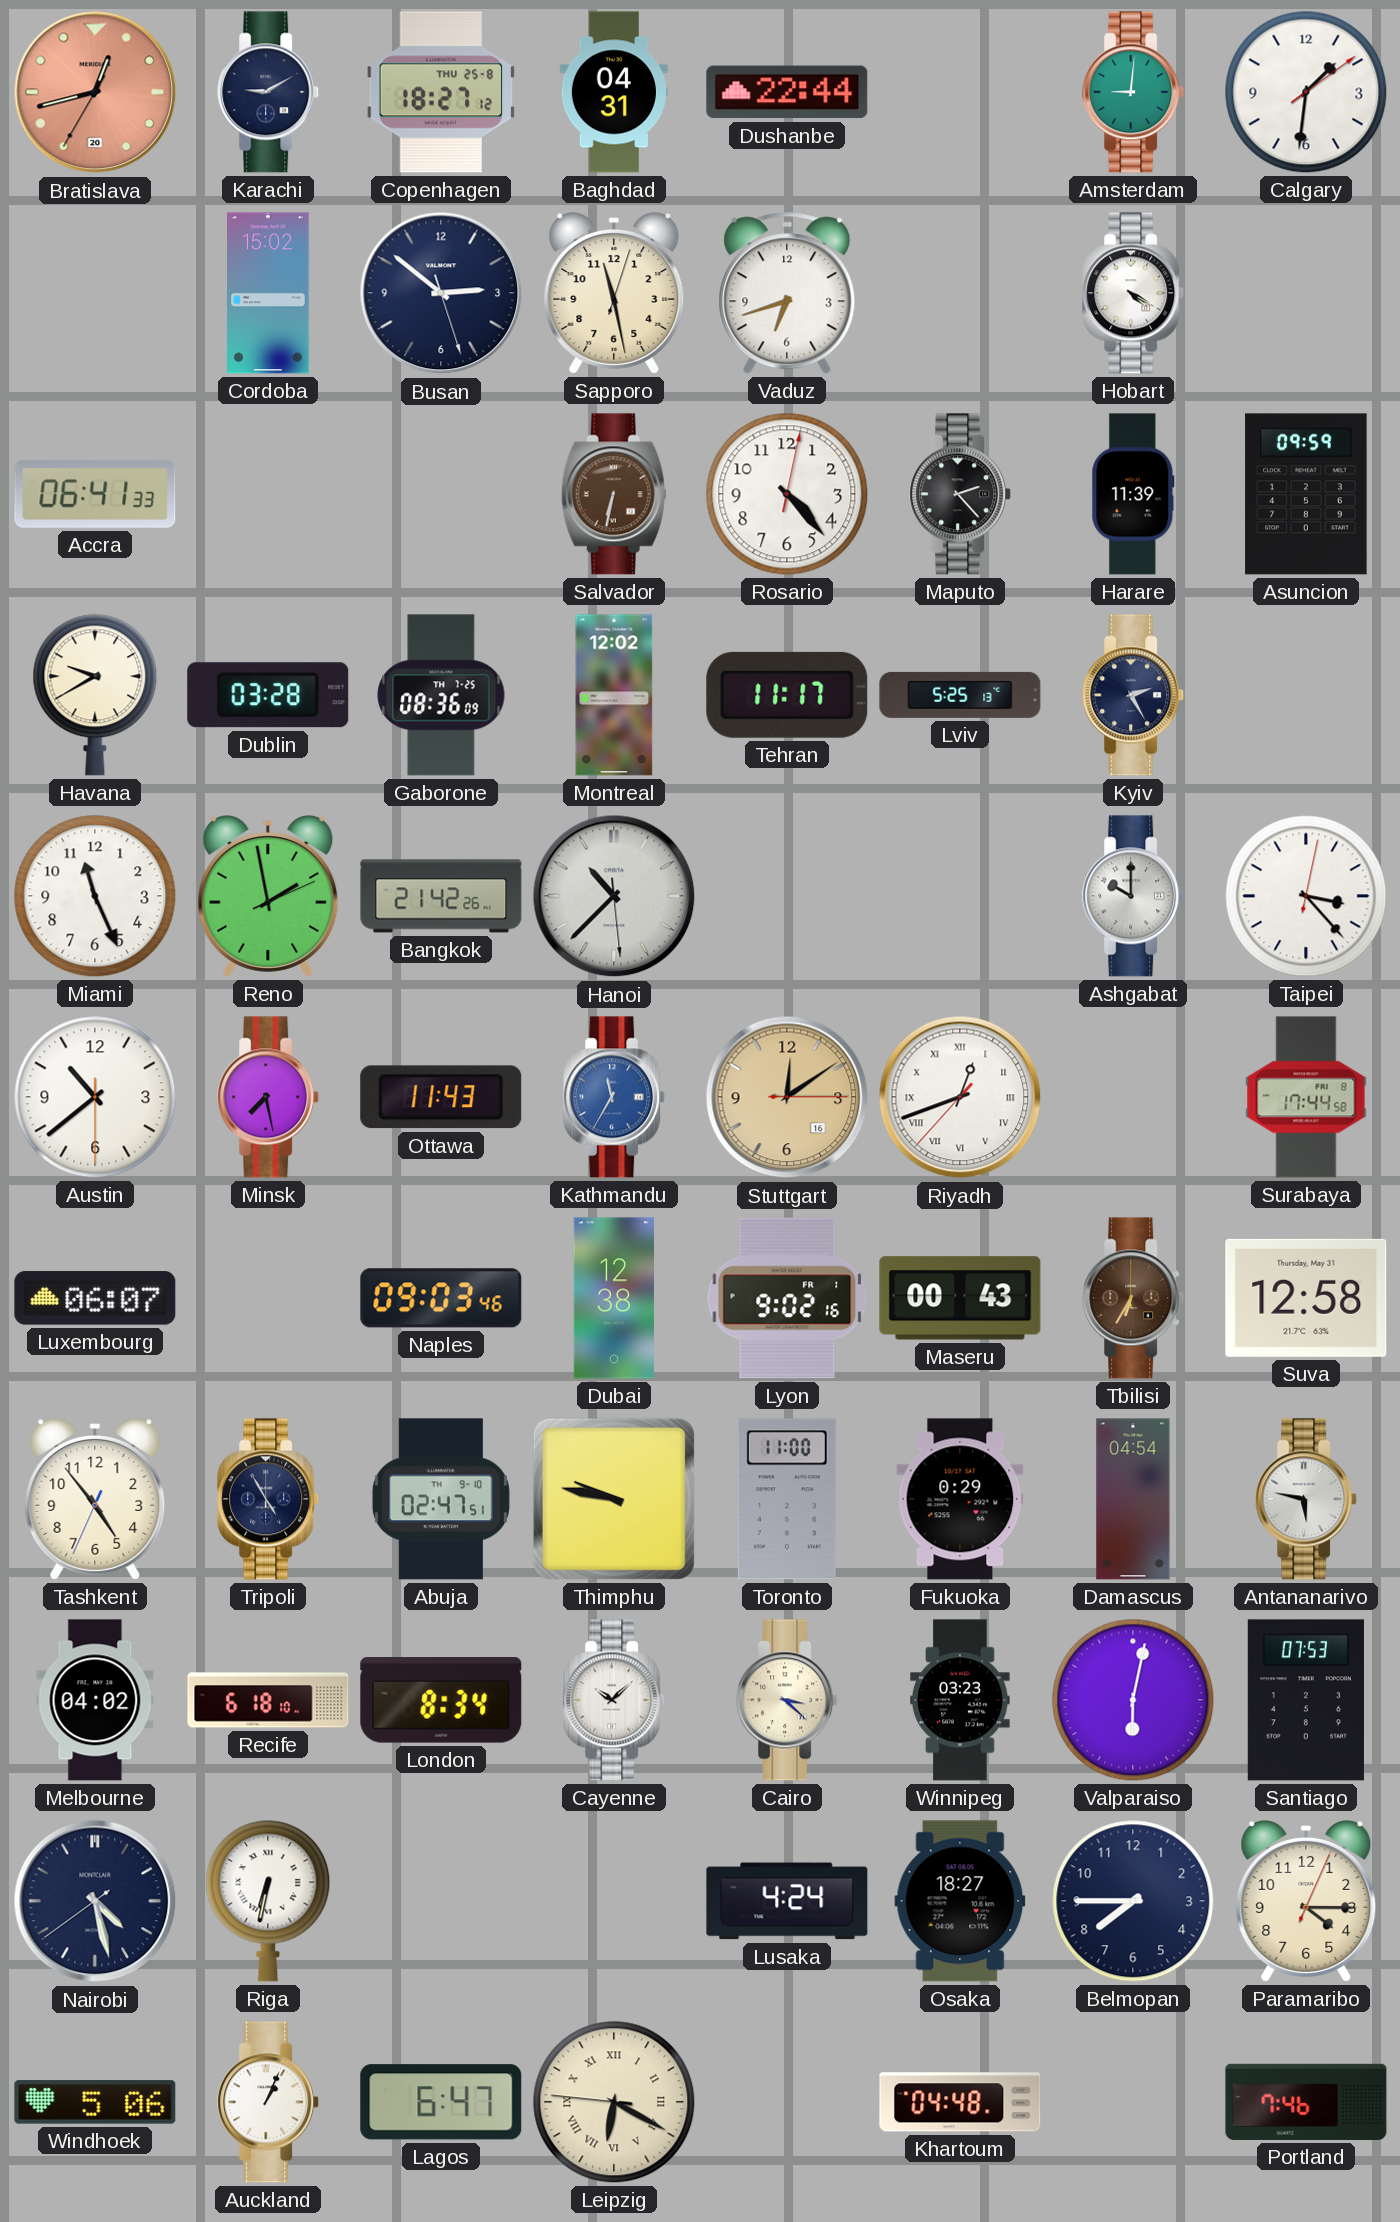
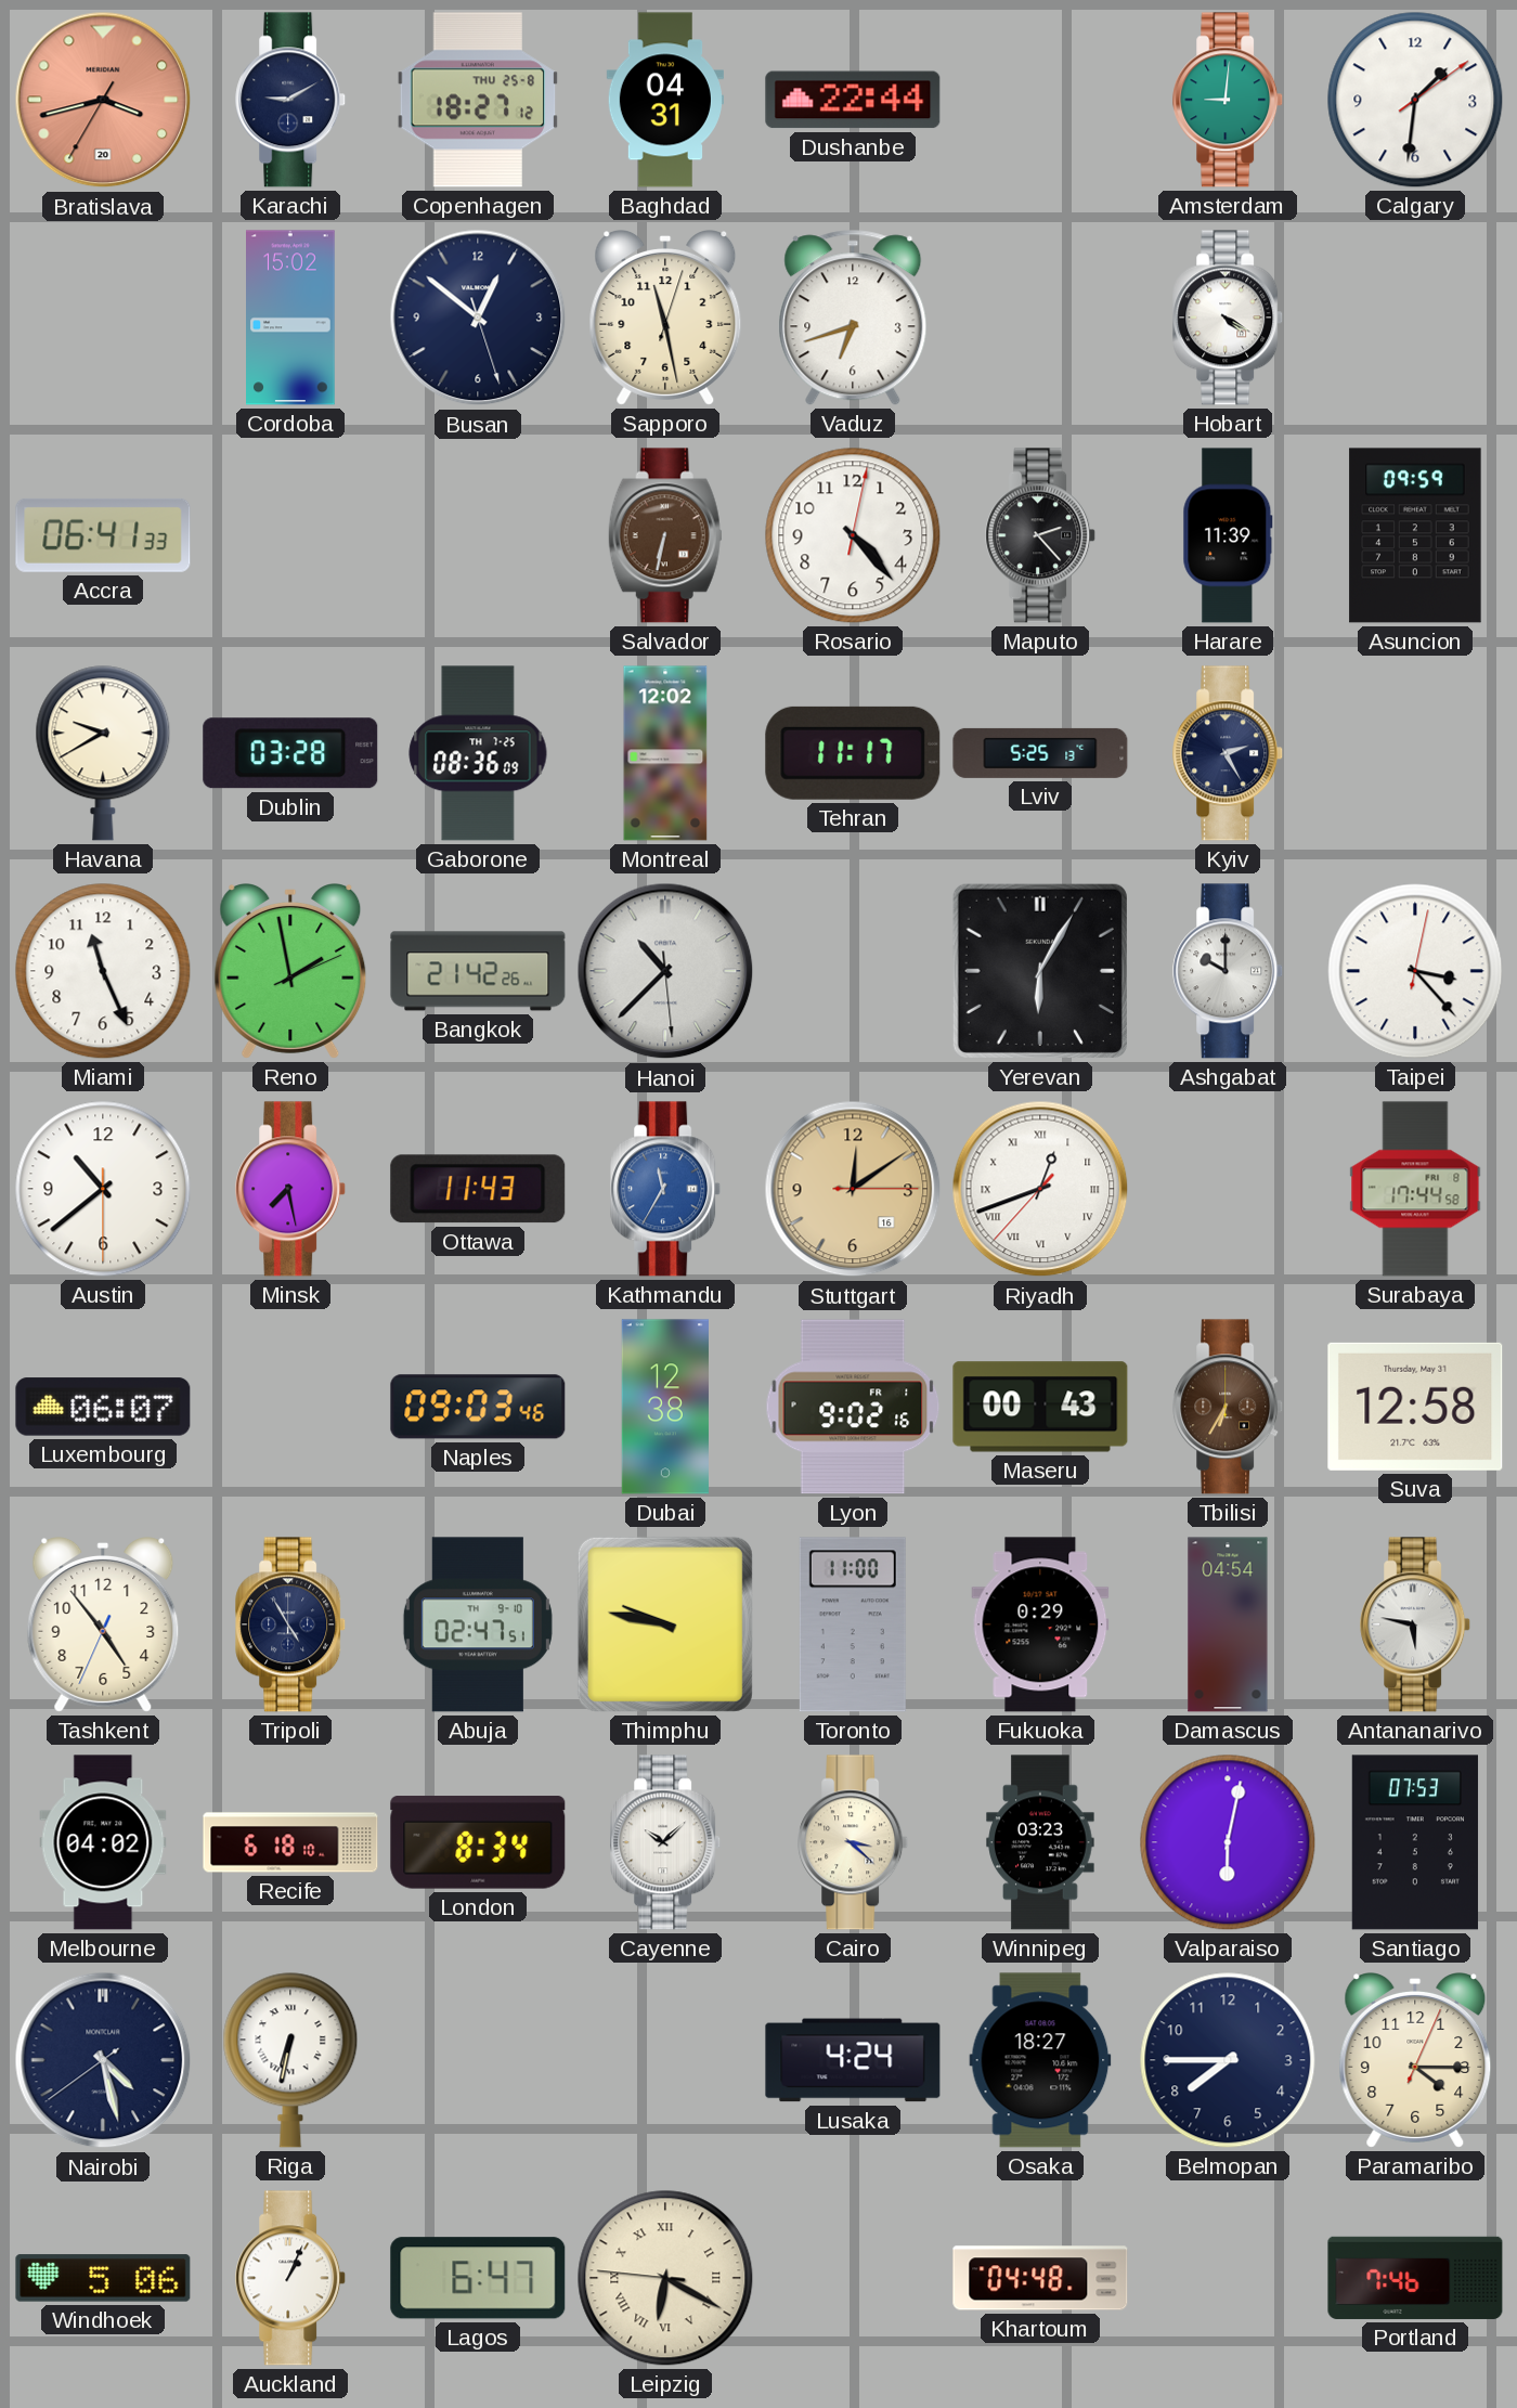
Bratislava: 12:42 -> 3:42
Busan: 2:51 -> 12:51
Yerevan: none -> 6:05
